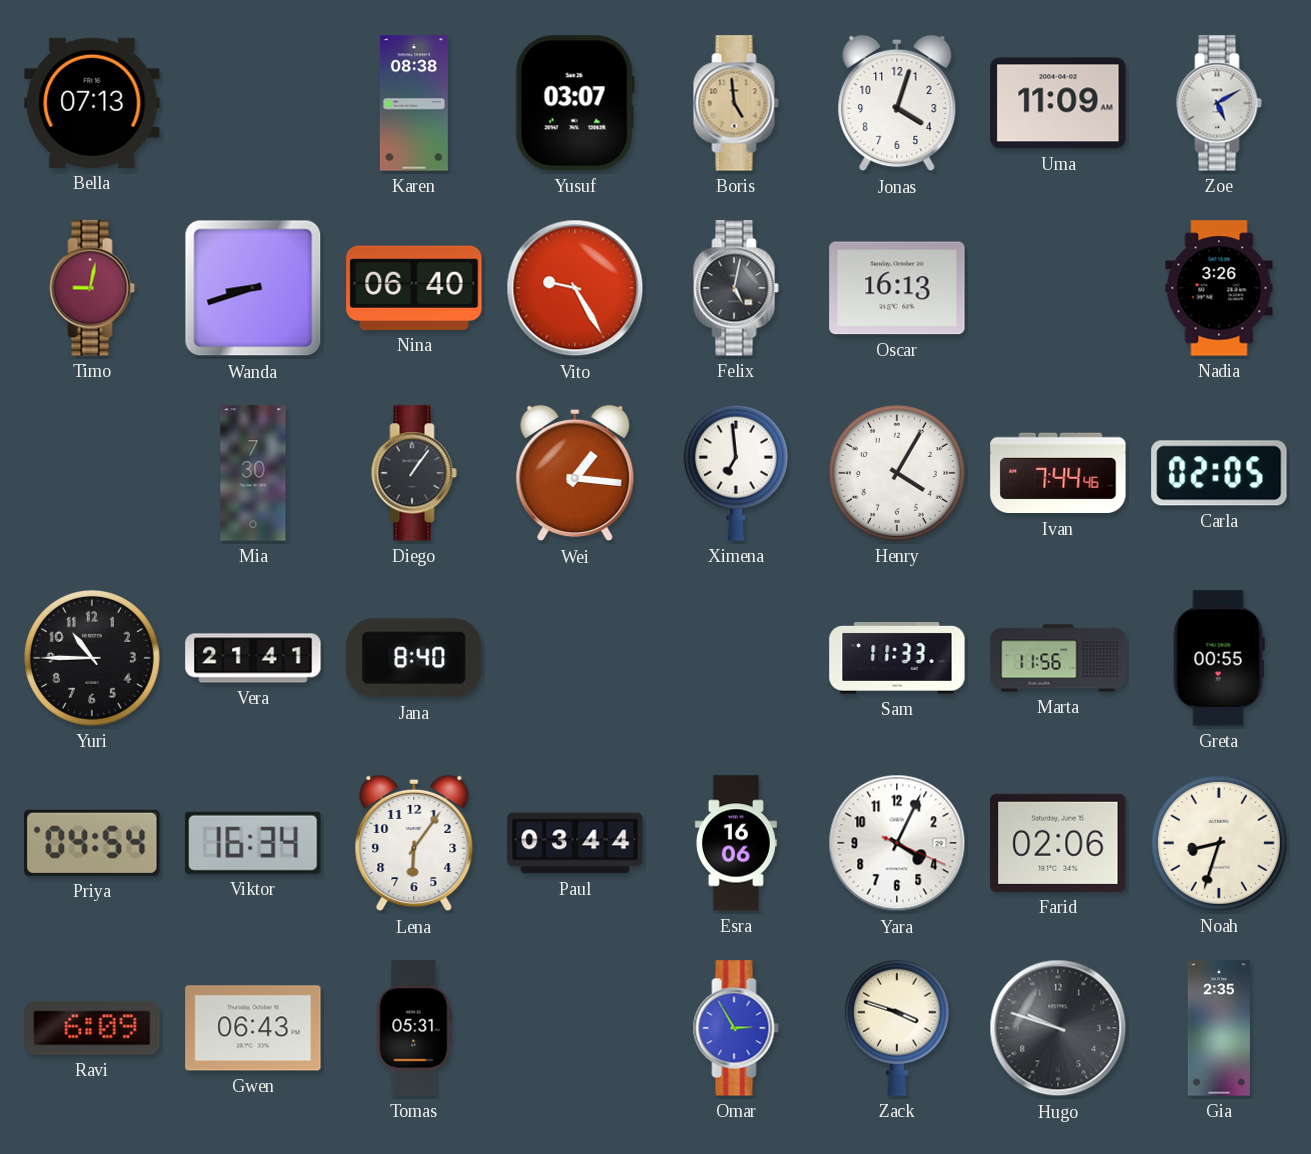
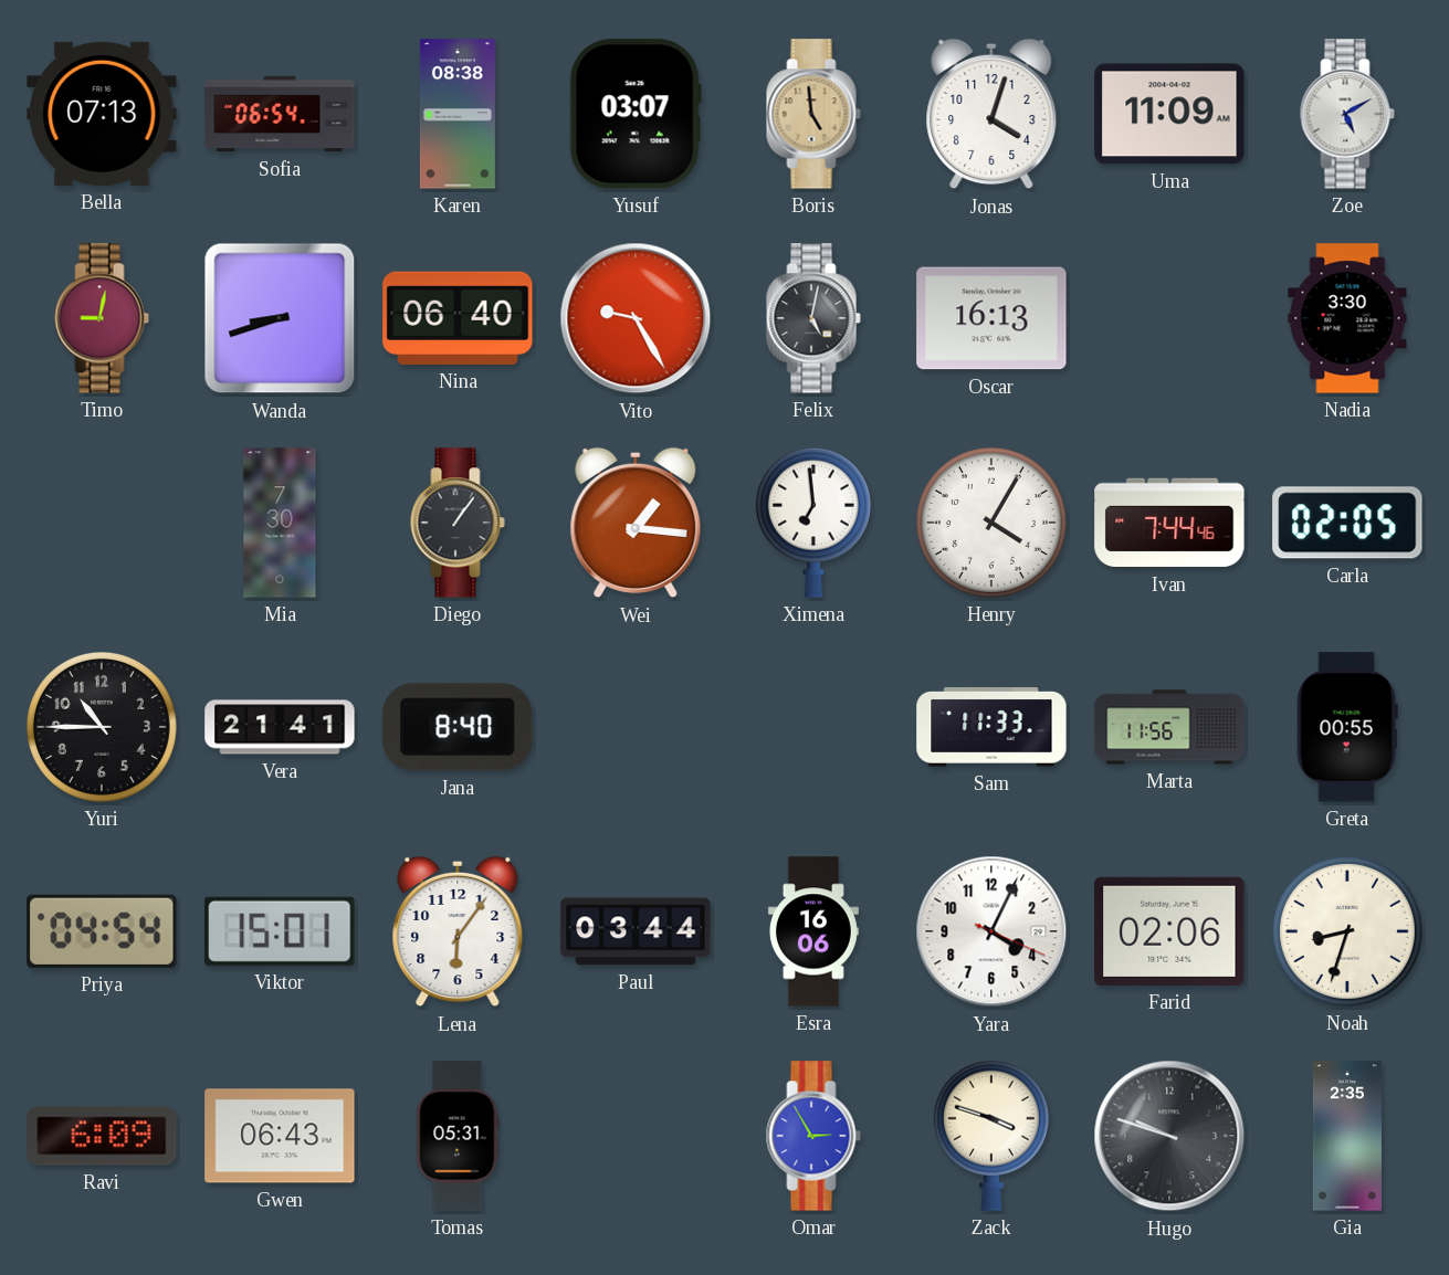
Sofia: none -> 06:54
Nadia: 3:26 -> 3:30
Viktor: 16:34 -> 15:01
